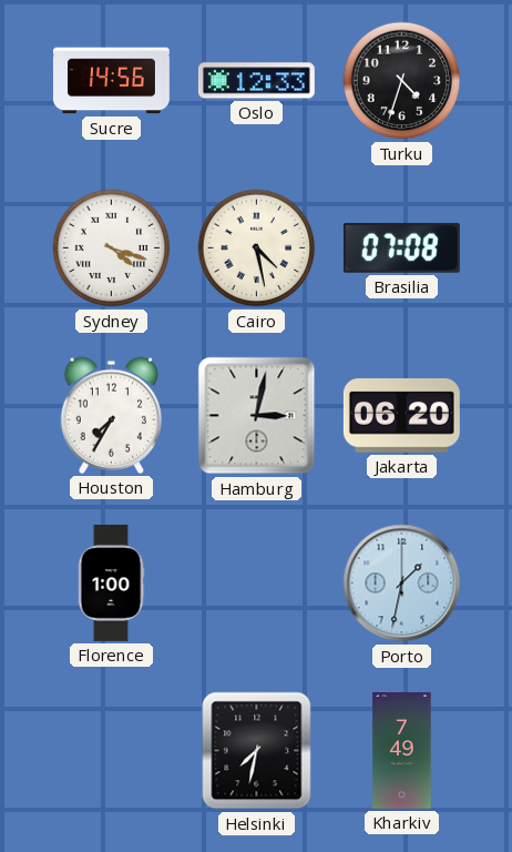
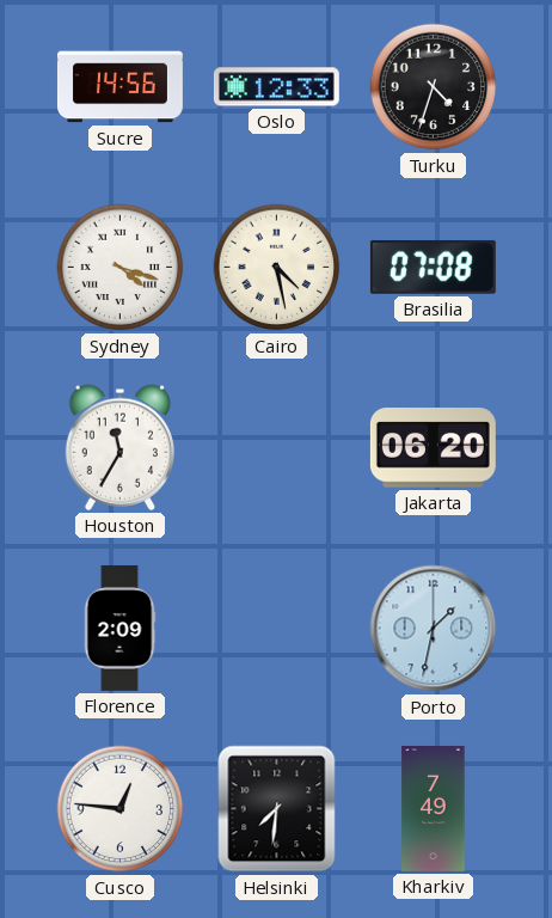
Houston: 7:35 -> 11:35
Hamburg: 3:02 -> none
Florence: 1:00 -> 2:09
Cusco: none -> 12:46
Helsinki: 7:32 -> 7:31
